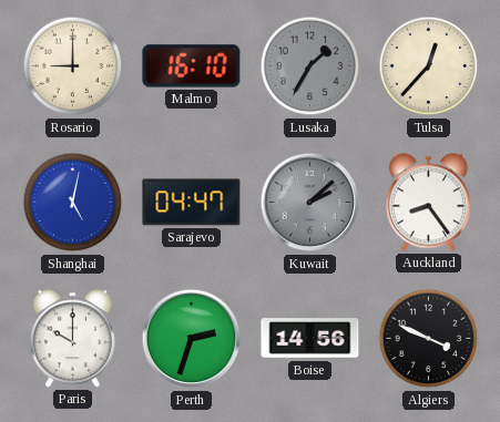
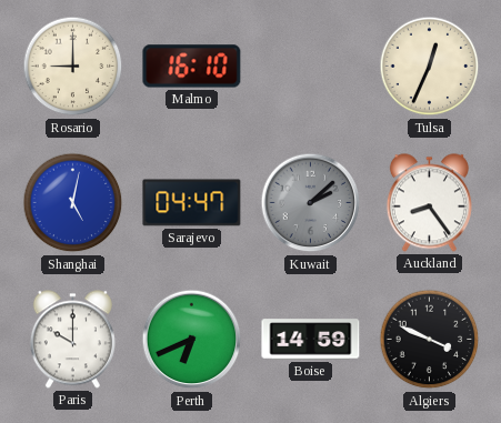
Lusaka: 1:35 -> none
Tulsa: 12:37 -> 12:34
Perth: 2:33 -> 6:41
Boise: 14:56 -> 14:59
